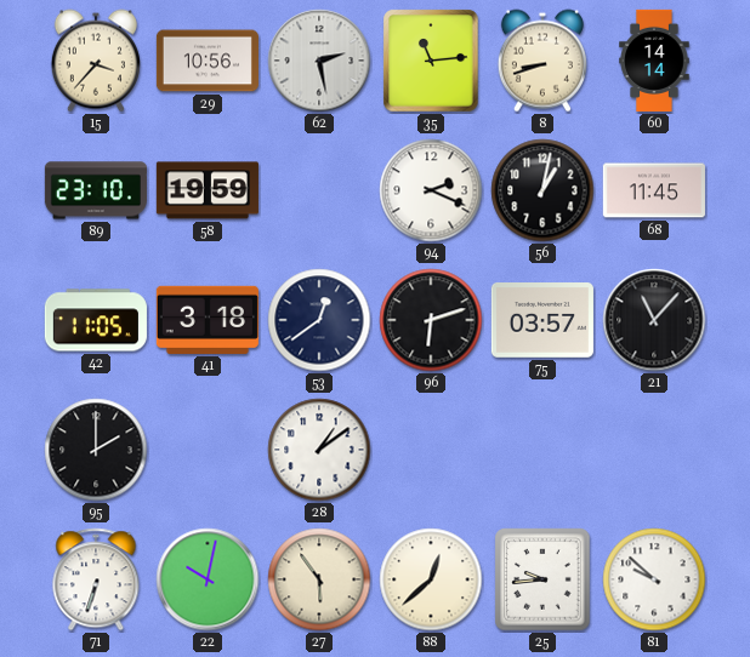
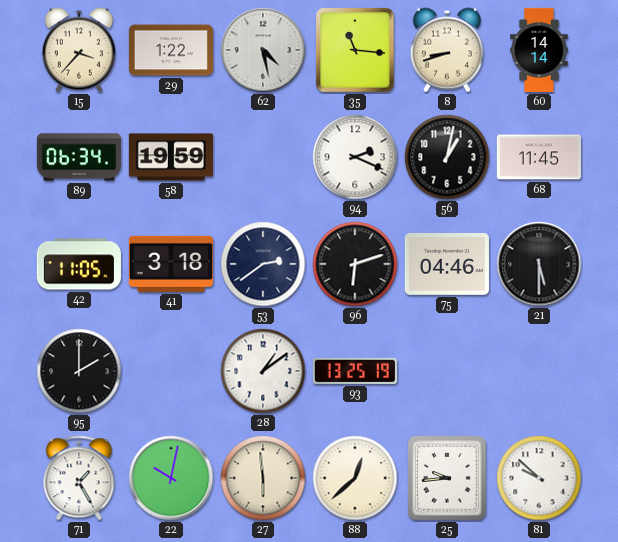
29: 10:56 -> 1:22
62: 2:28 -> 4:28
35: 11:14 -> 11:16
89: 23:10 -> 06:34
53: 12:39 -> 2:39
75: 03:57 -> 04:46
21: 11:07 -> 5:30
93: none -> 13:25
71: 6:33 -> 1:25
27: 5:54 -> 5:59
